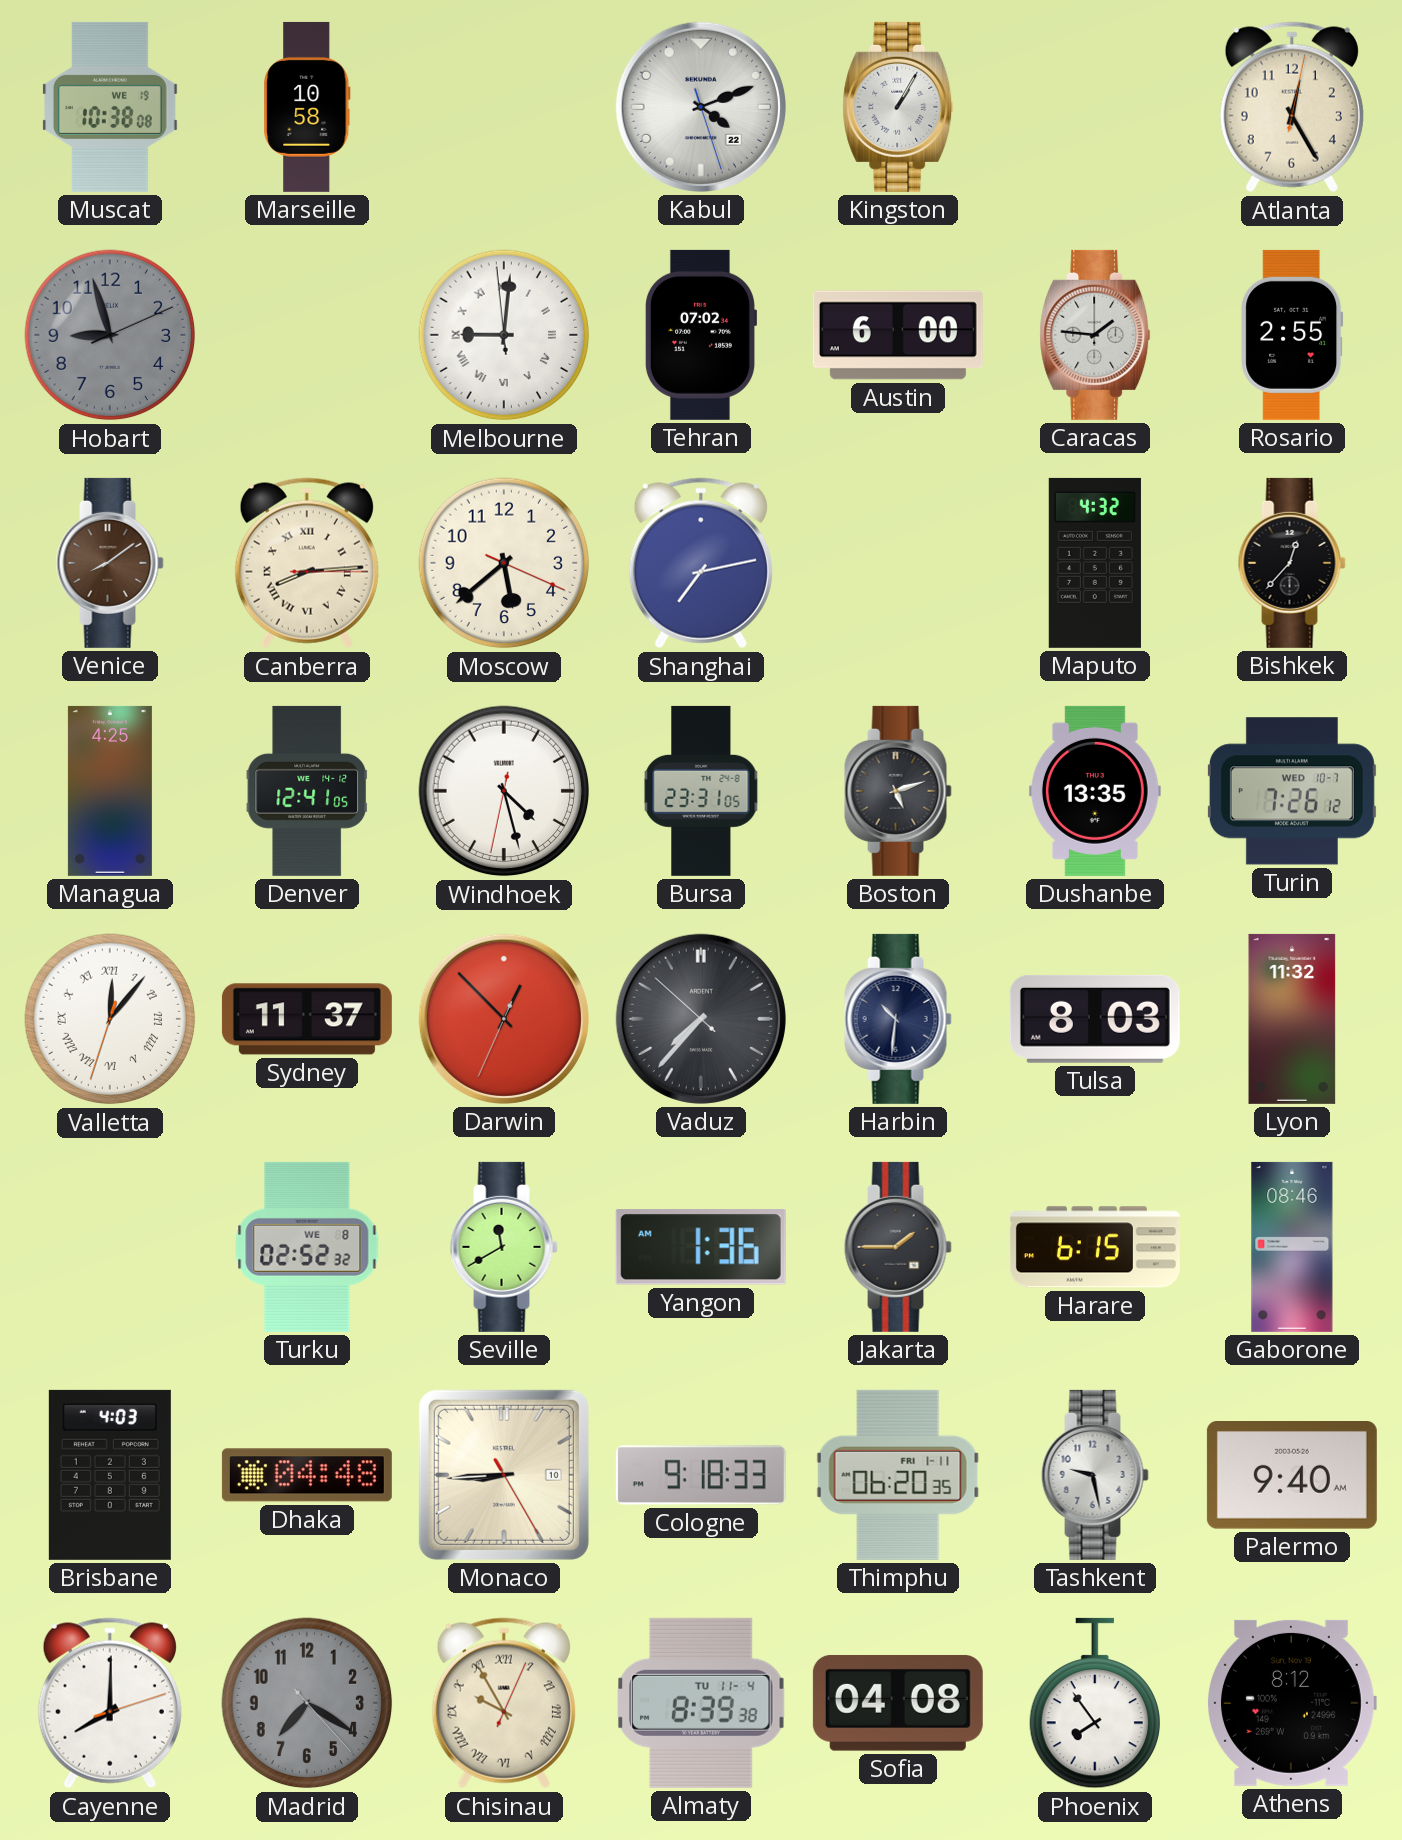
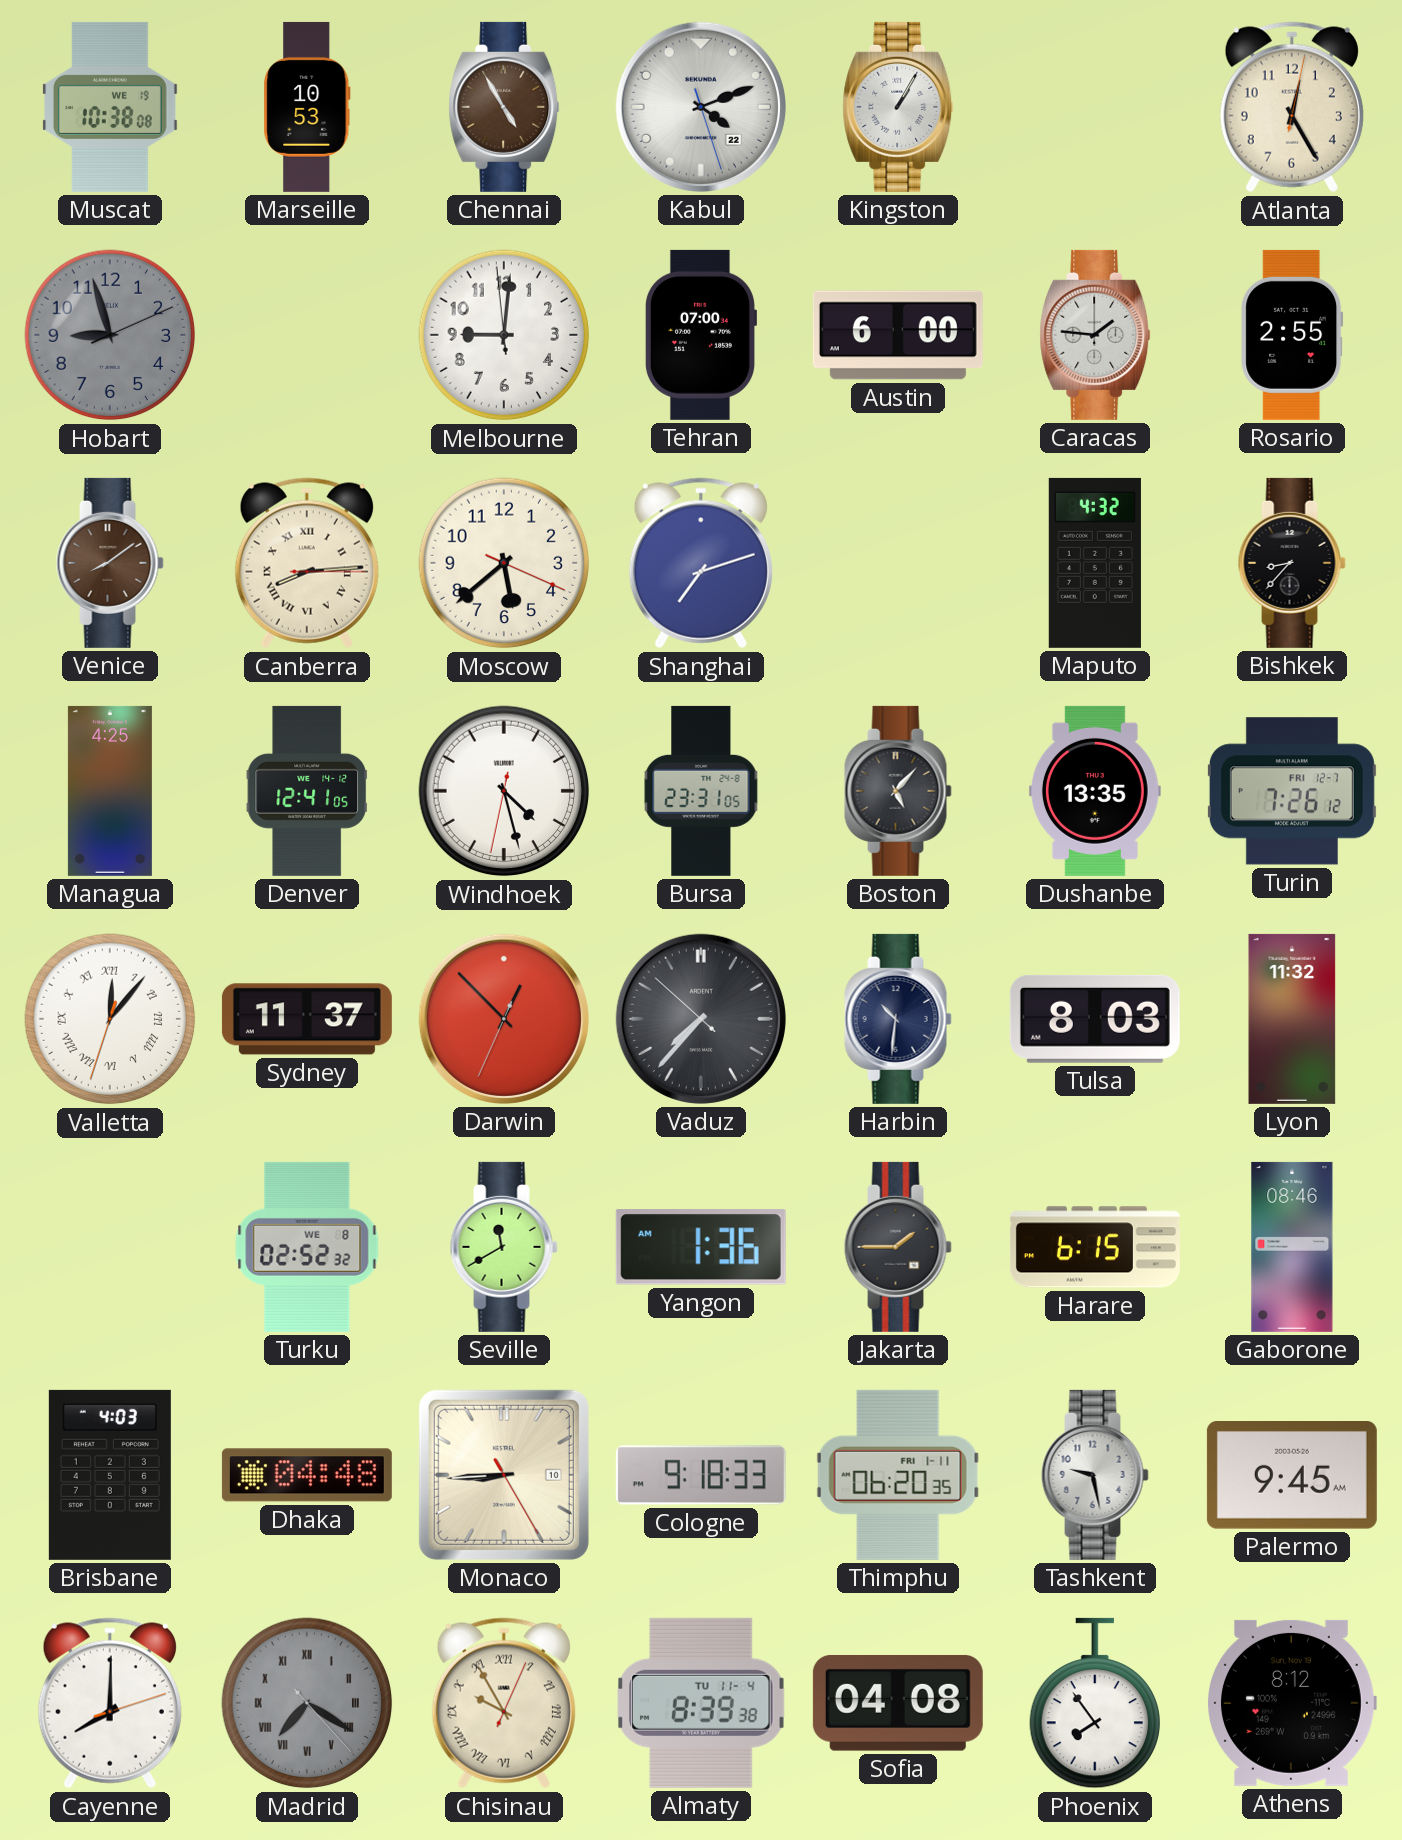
Marseille: 10:58 -> 10:53
Chennai: none -> 4:55
Melbourne numerals: Roman -> Arabic
Tehran: 07:02 -> 07:00
Shanghai: 7:13 -> 7:12
Bishkek: 12:37 -> 8:37
Boston: 5:12 -> 5:07
Turin date: WED 10-7 -> FRI 12-7
Palermo: 9:40 -> 9:45
Madrid numerals: Arabic -> Roman
